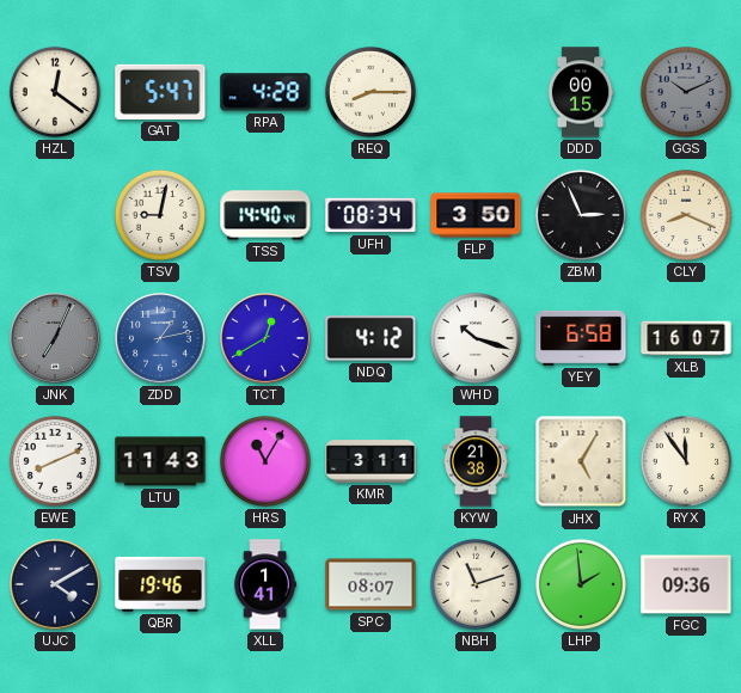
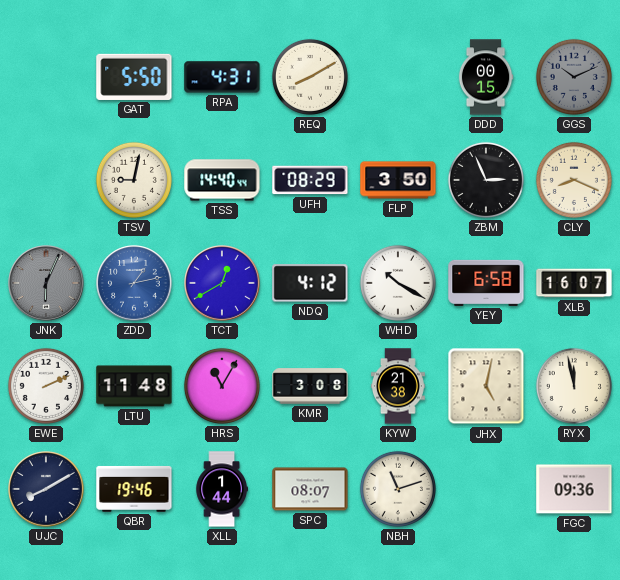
HZL: 12:21 -> none
GAT: 5:47 -> 5:50
RPA: 4:28 -> 4:31
REQ: 8:15 -> 8:10
UFH: 08:34 -> 08:29
JNK: 7:04 -> 6:04
WHD: 10:18 -> 10:20
EWE: 8:11 -> 2:11
LTU: 11:43 -> 11:48
KMR: 3:11 -> 3:08
JHX: 5:05 -> 5:02
RYX: 11:54 -> 11:58
UJC: 4:10 -> 8:10
XLL: 1:41 -> 1:44
LHP: 1:59 -> none
